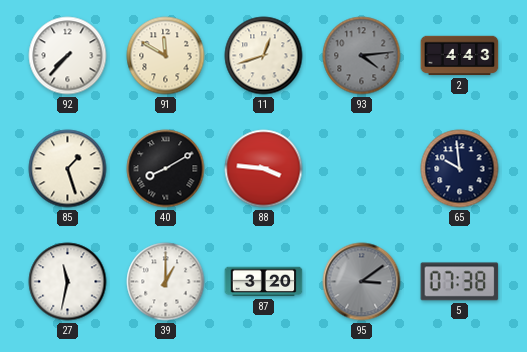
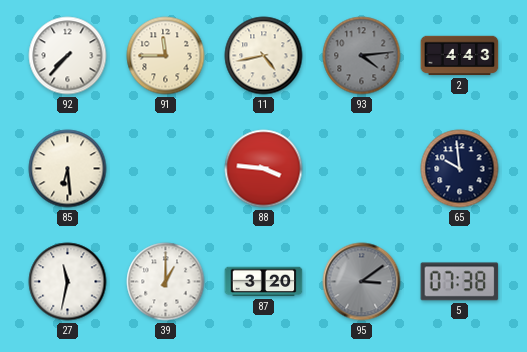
91: 11:50 -> 11:45
11: 12:42 -> 4:43
85: 1:27 -> 6:29
40: 8:10 -> none
